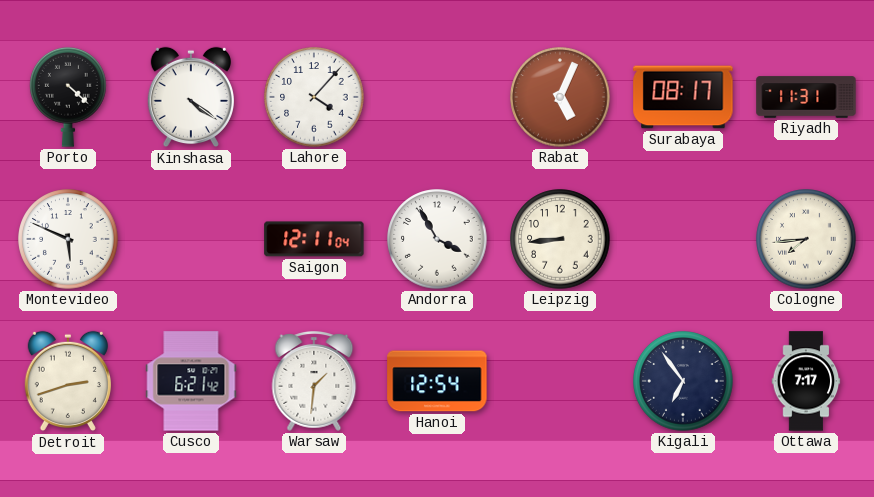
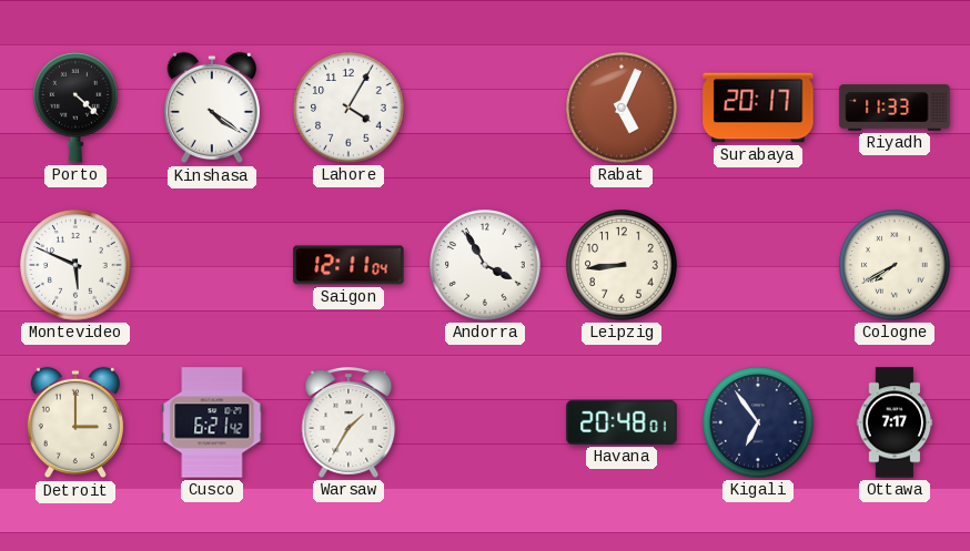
Lahore: 4:07 -> 4:05
Surabaya: 08:17 -> 20:17
Riyadh: 11:31 -> 11:33
Cologne: 7:44 -> 7:40
Detroit: 2:42 -> 3:00
Warsaw: 1:31 -> 1:35
Hanoi: 12:54 -> none
Havana: none -> 20:48
